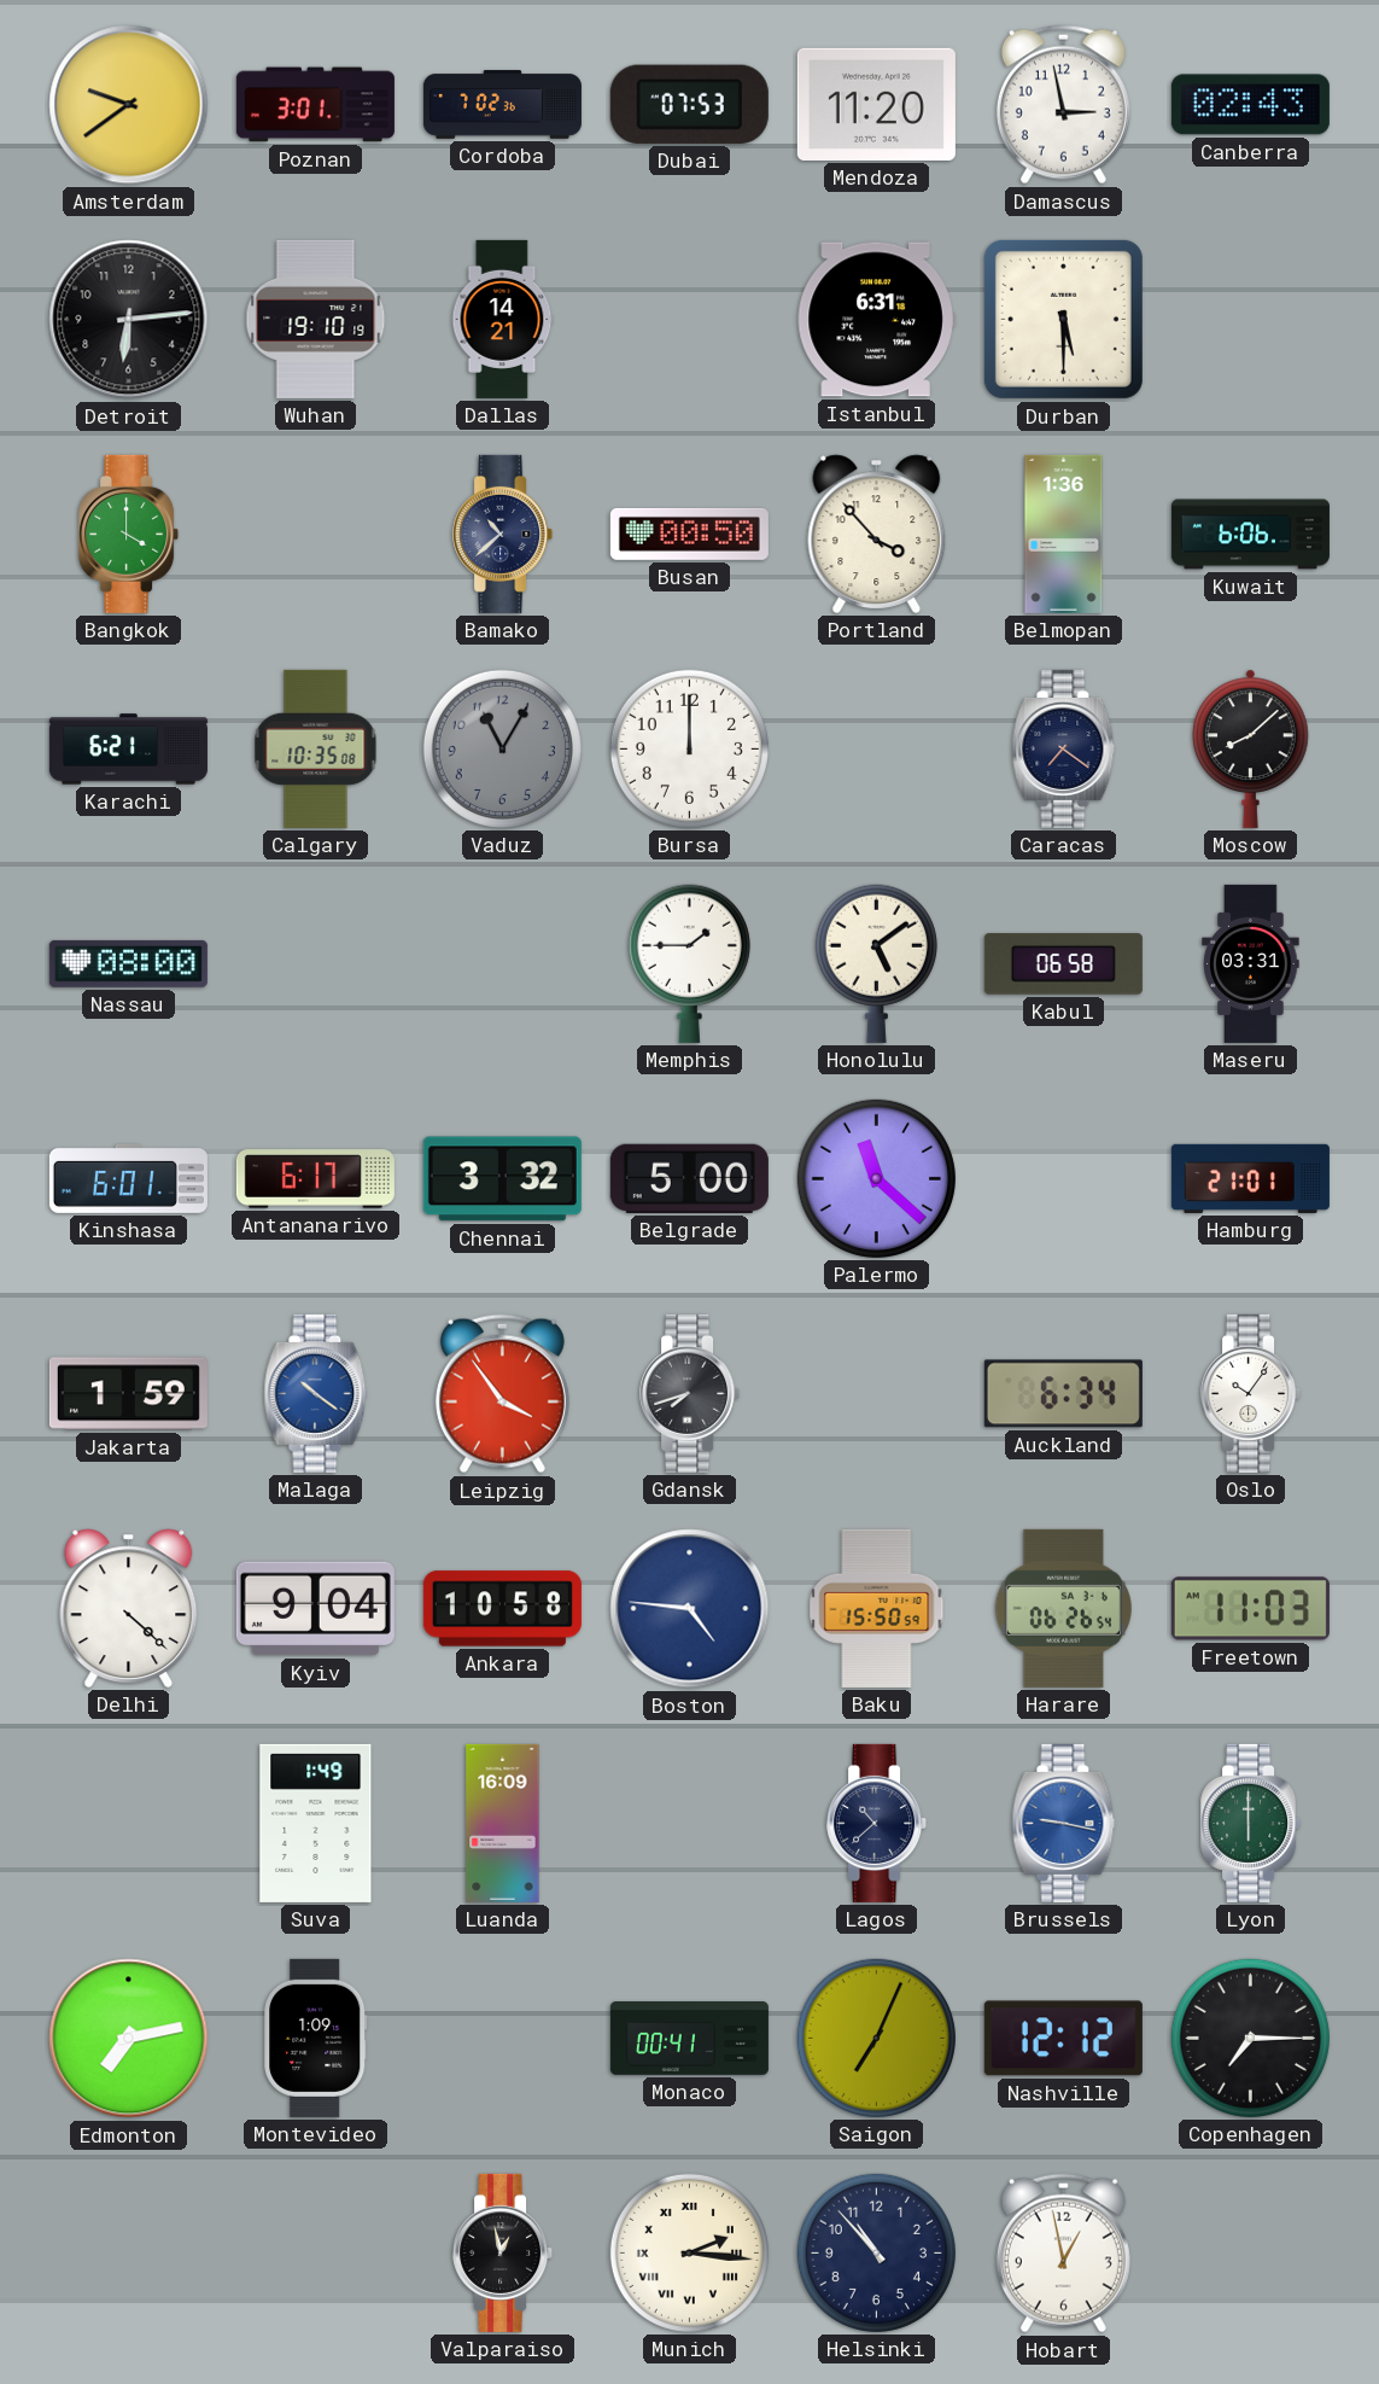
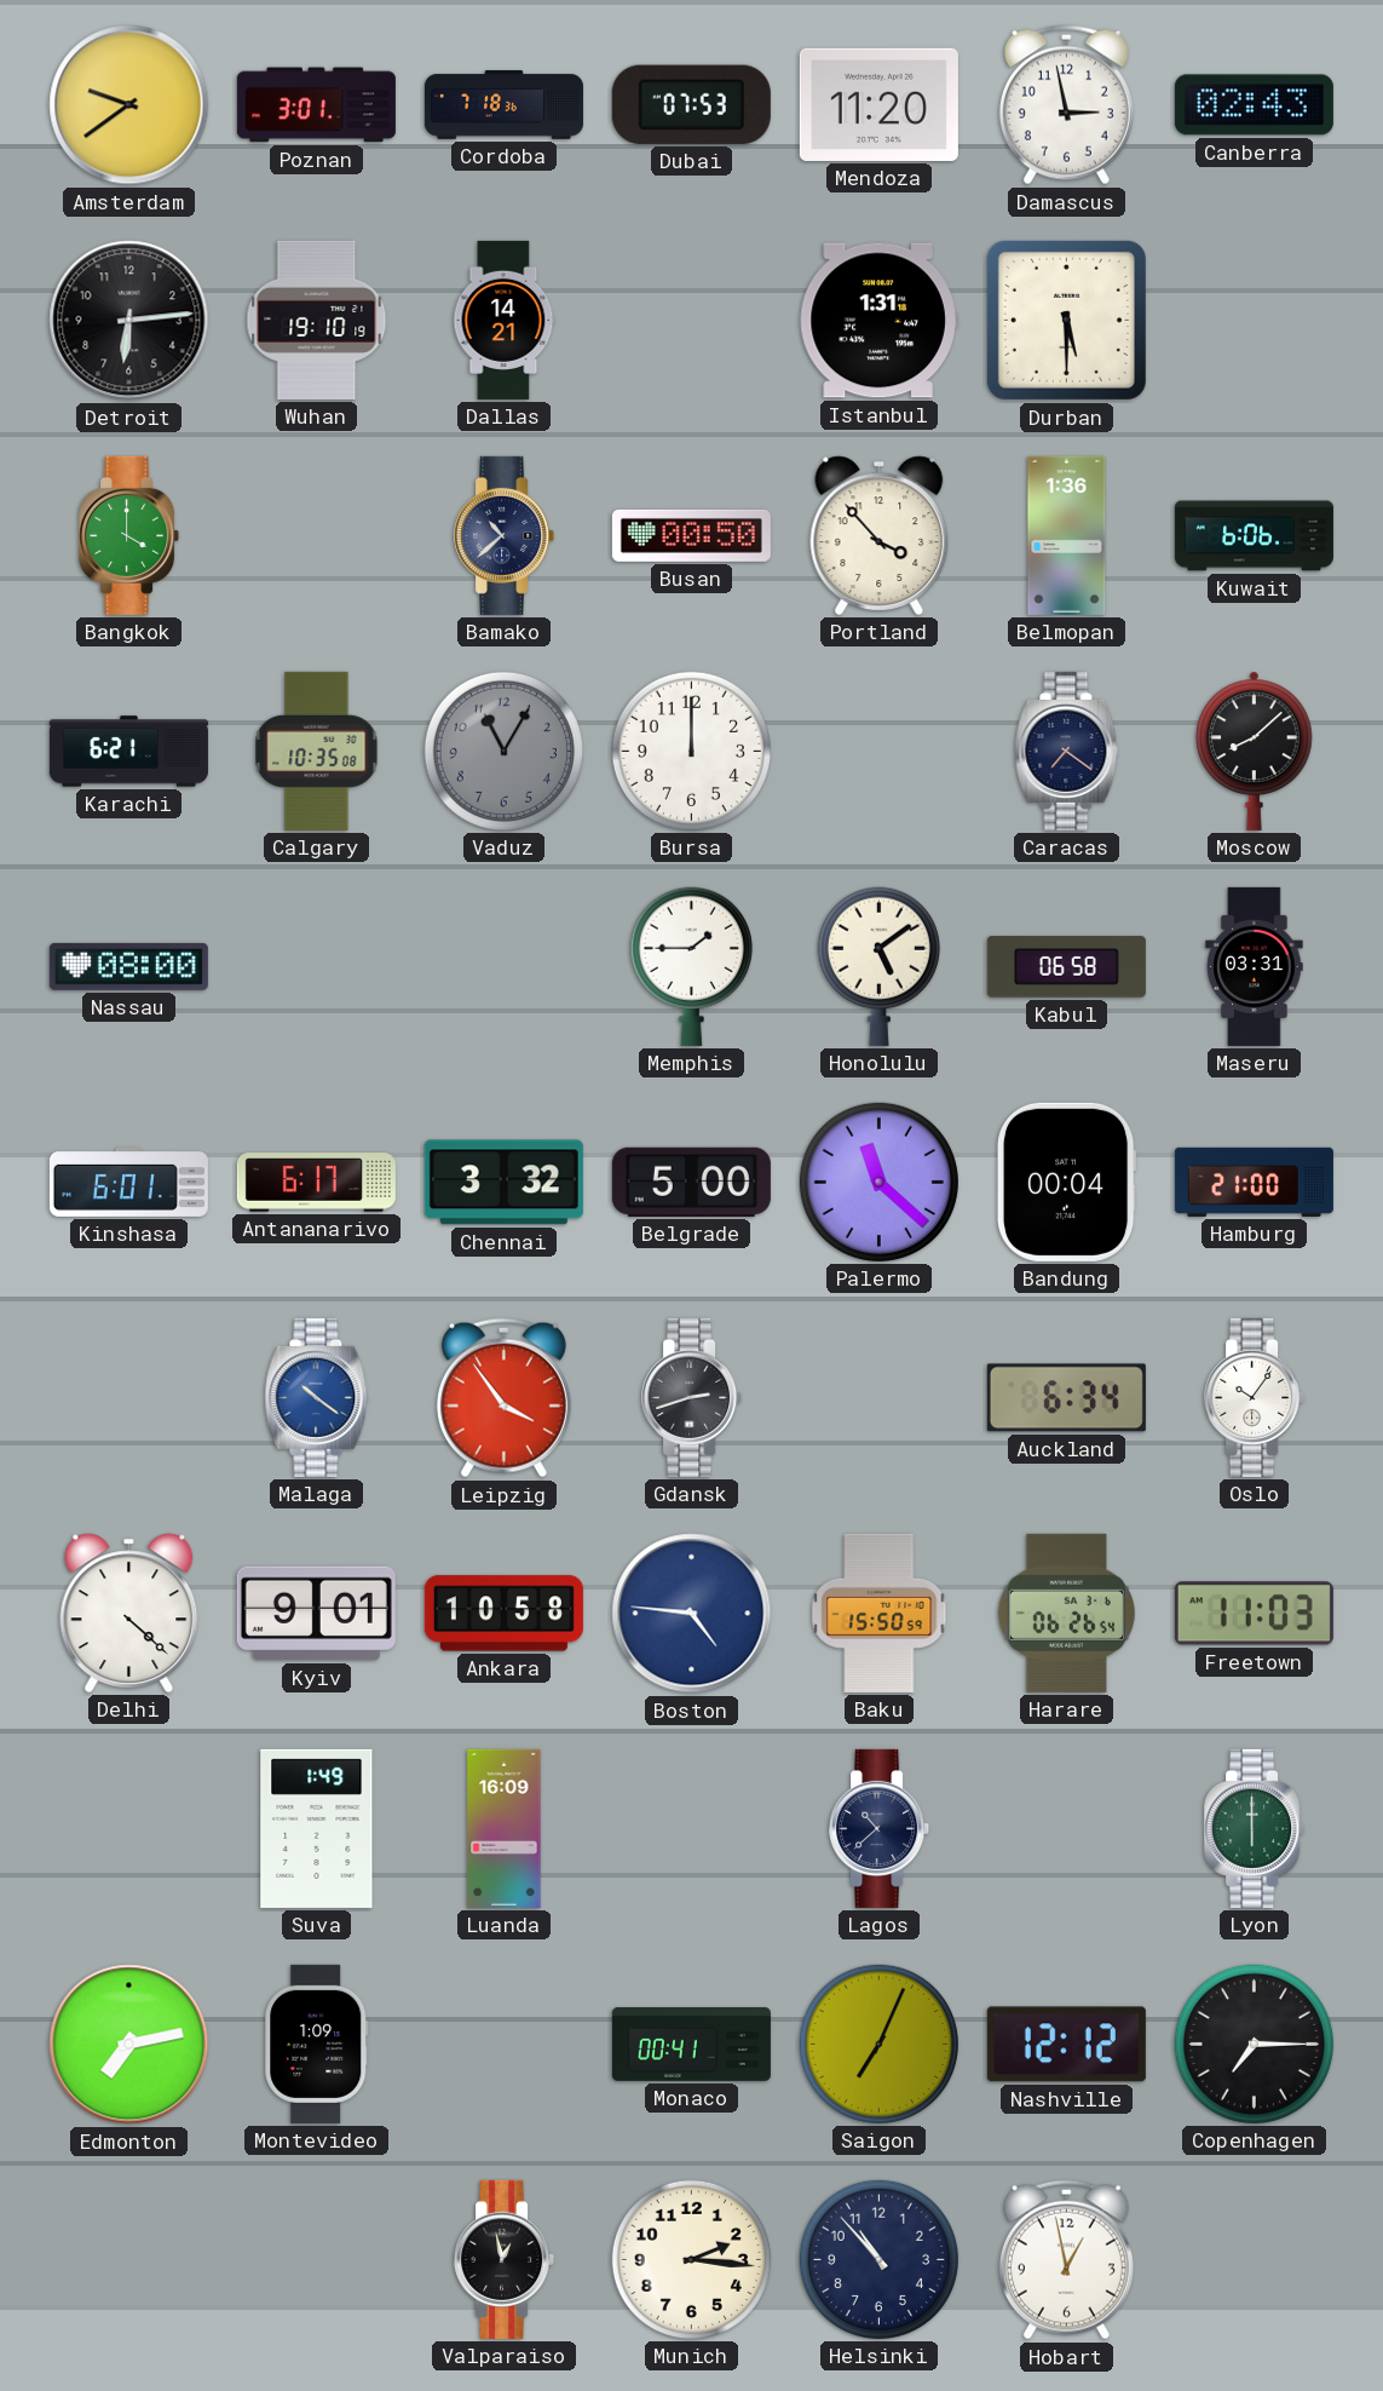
Cordoba: 7:02 -> 7:18
Istanbul: 6:31 -> 1:31
Bandung: none -> 00:04
Hamburg: 21:01 -> 21:00
Jakarta: 1:59 -> none
Gdansk: 7:42 -> 2:42
Kyiv: 9:04 -> 9:01
Brussels: 9:17 -> none
Munich numerals: Roman -> Arabic
